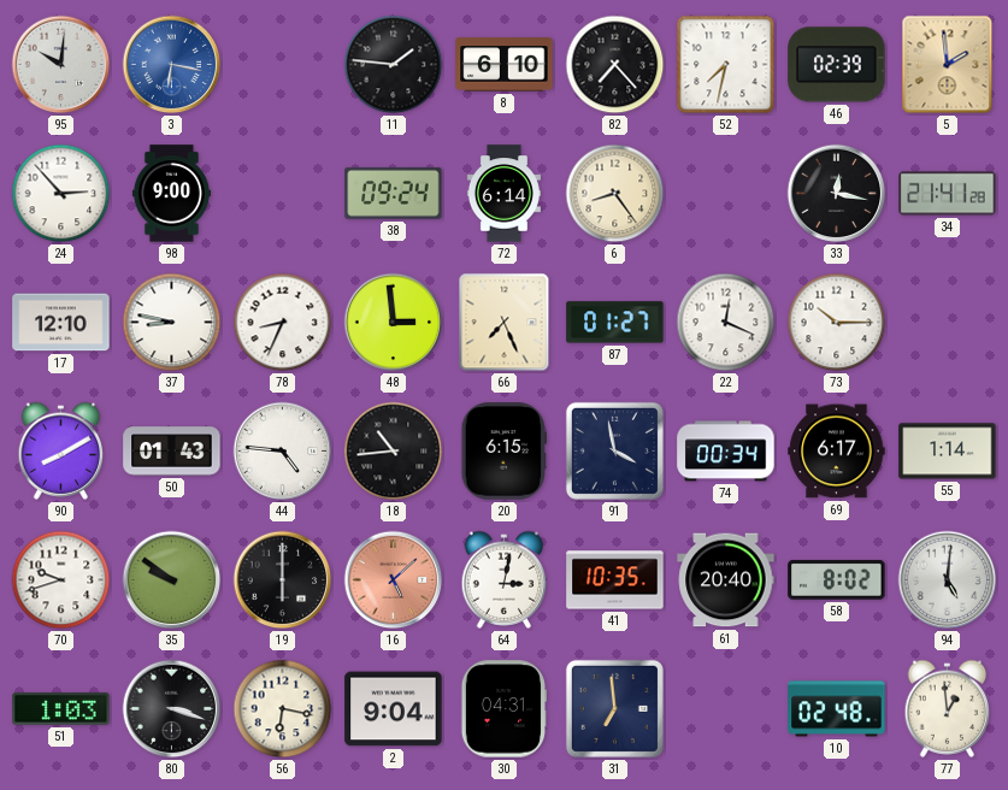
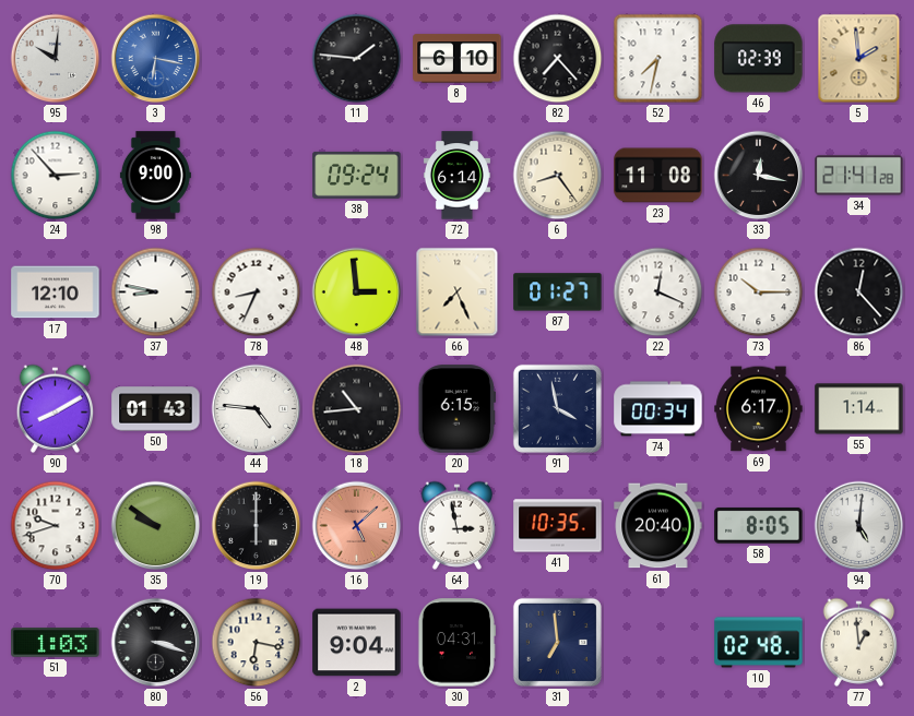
23: none -> 11:08
86: none -> 12:23
64: 3:02 -> 2:58
58: 8:02 -> 8:05
